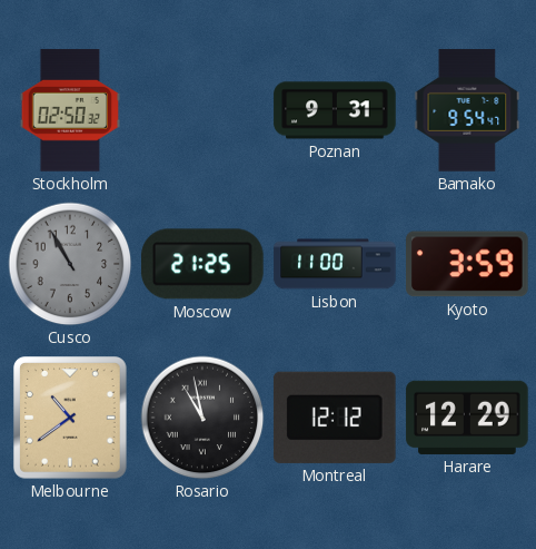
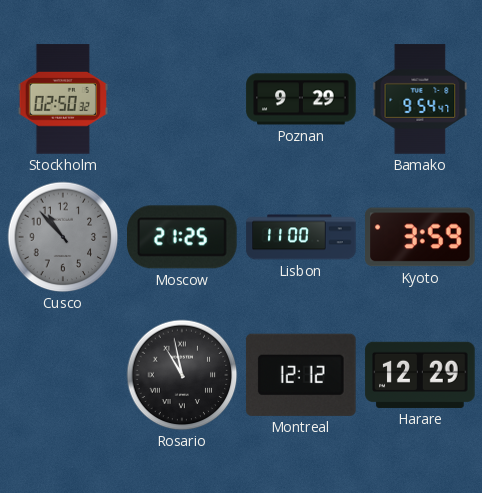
Poznan: 9:31 -> 9:29
Cusco: 10:55 -> 10:53
Melbourne: 10:39 -> none
